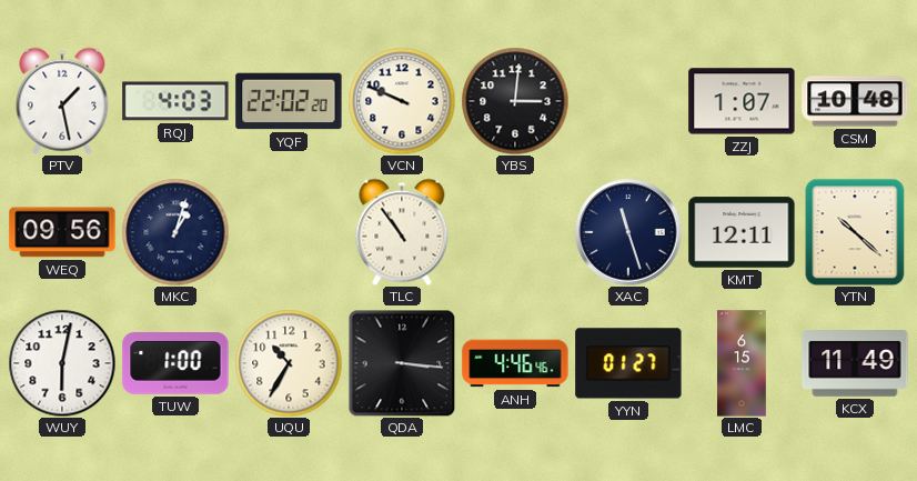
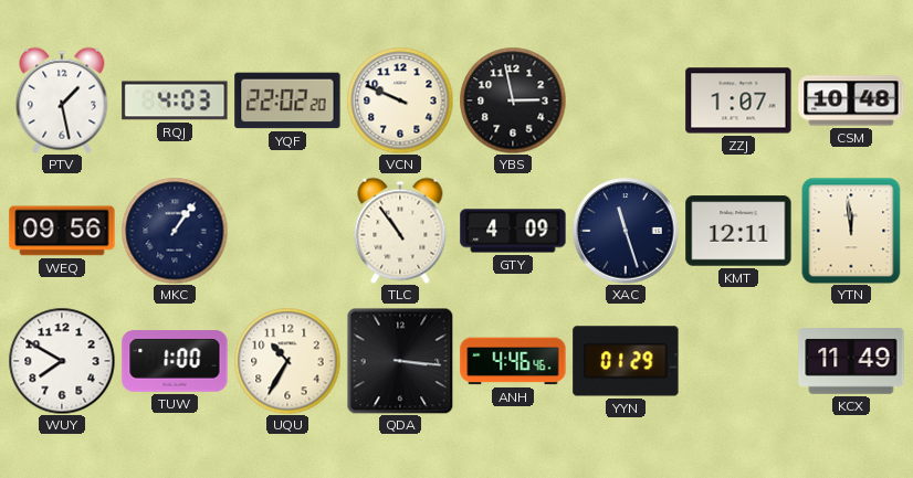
YBS: 3:01 -> 2:58
MKC: 1:03 -> 1:06
GTY: none -> 4:09
YTN: 10:22 -> 11:59
WUY: 6:02 -> 7:50
YYN: 01:27 -> 01:29
LMC: 6:15 -> none
